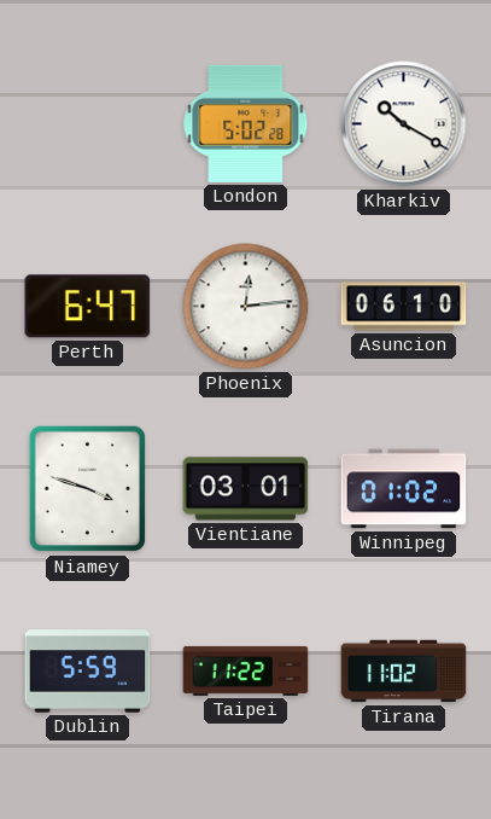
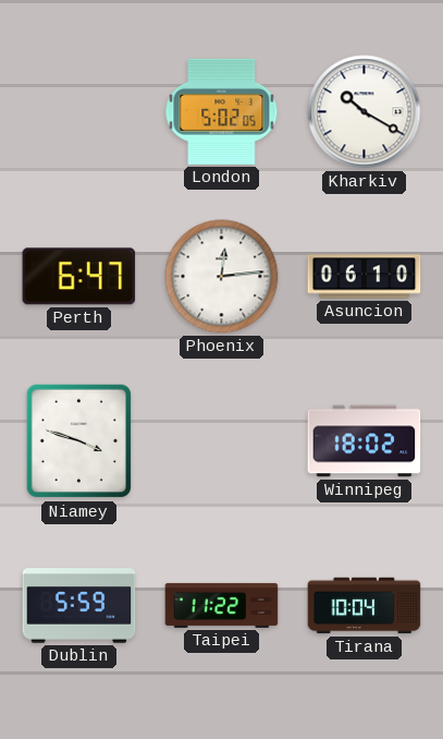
London: 5:02:28 -> 5:02:05
Vientiane: 03:01 -> none
Winnipeg: 01:02 -> 18:02
Tirana: 11:02 -> 10:04
